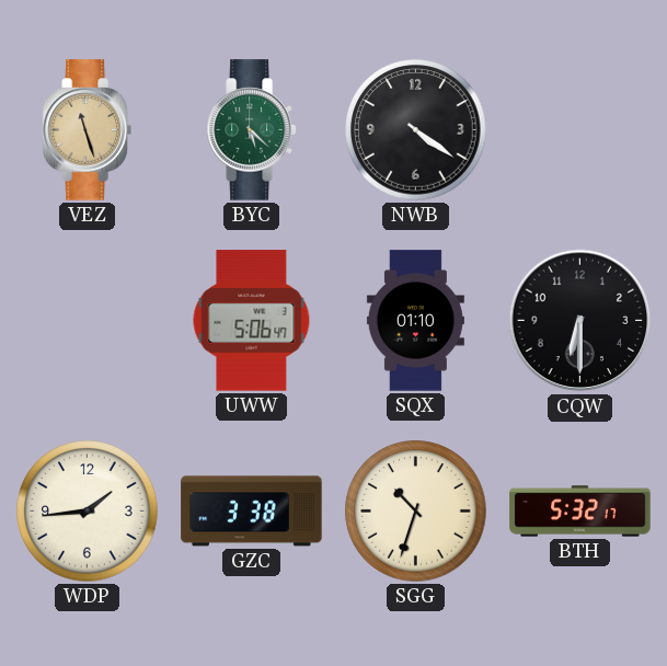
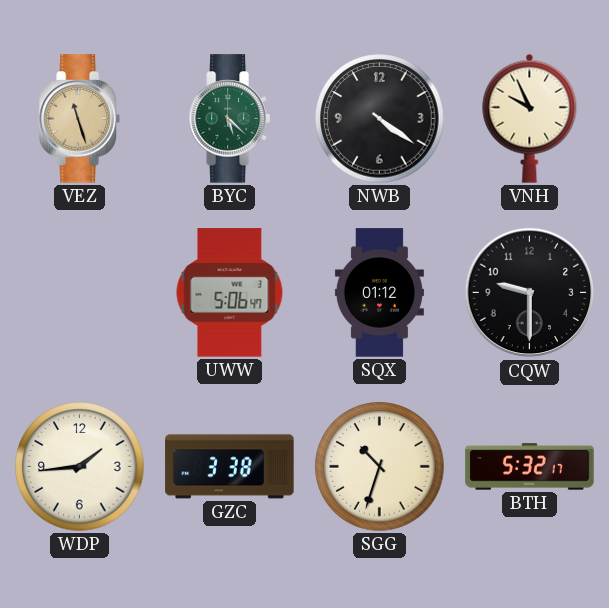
VNH: none -> 9:56
SQX: 01:10 -> 01:12
CQW: 6:30 -> 9:30
